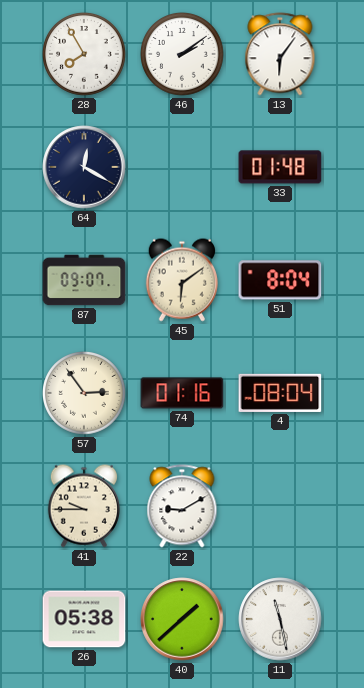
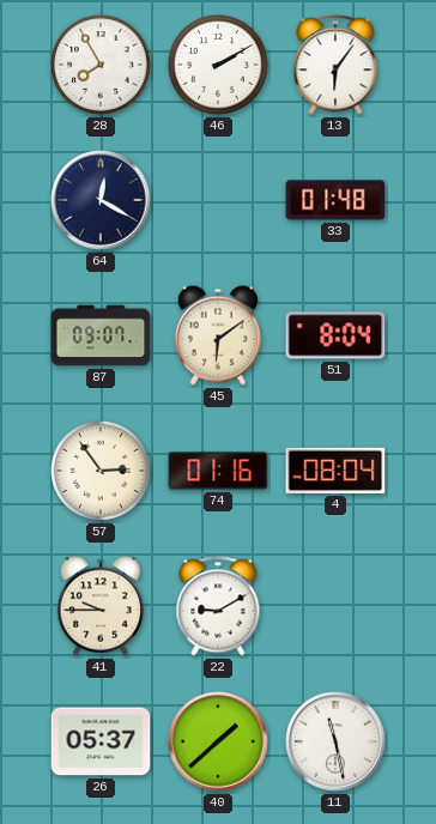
46: 2:09 -> 2:10
26: 05:38 -> 05:37
